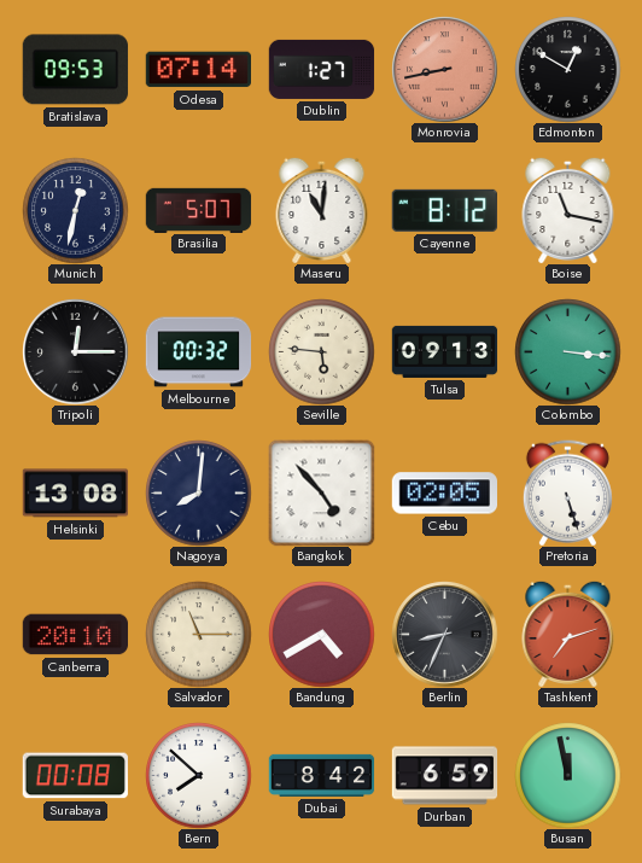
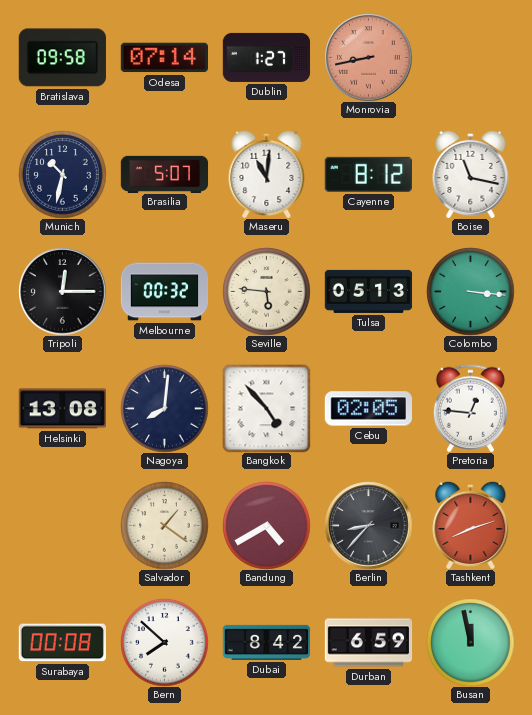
Bratislava: 09:53 -> 09:58
Edmonton: 12:50 -> none
Munich: 12:32 -> 10:32
Tulsa: 09:13 -> 05:13
Pretoria: 5:27 -> 12:46
Canberra: 20:10 -> none
Salvador: 11:15 -> 1:21
Berlin: 8:34 -> 8:37
Tashkent: 7:12 -> 8:12
